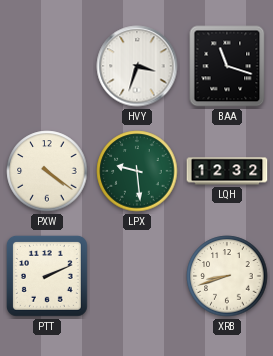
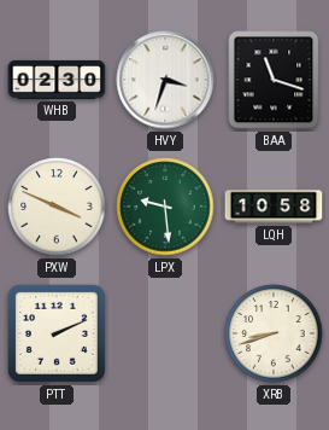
WHB: none -> 02:30
PXW: 4:21 -> 3:49
LQH: 12:32 -> 10:58
